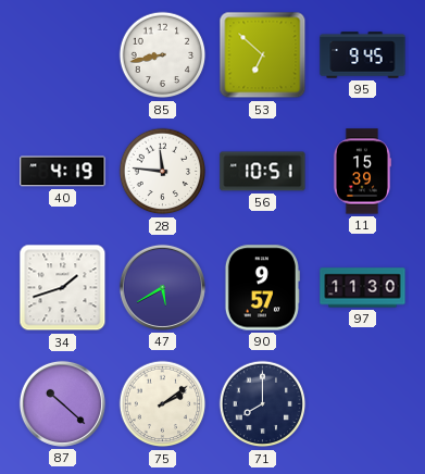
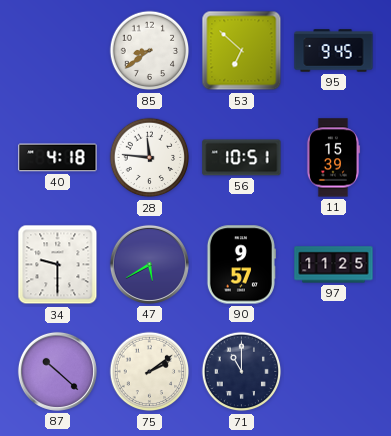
85: 8:43 -> 8:39
40: 4:19 -> 4:18
34: 1:42 -> 9:30
97: 11:30 -> 11:25
71: 8:00 -> 11:00
